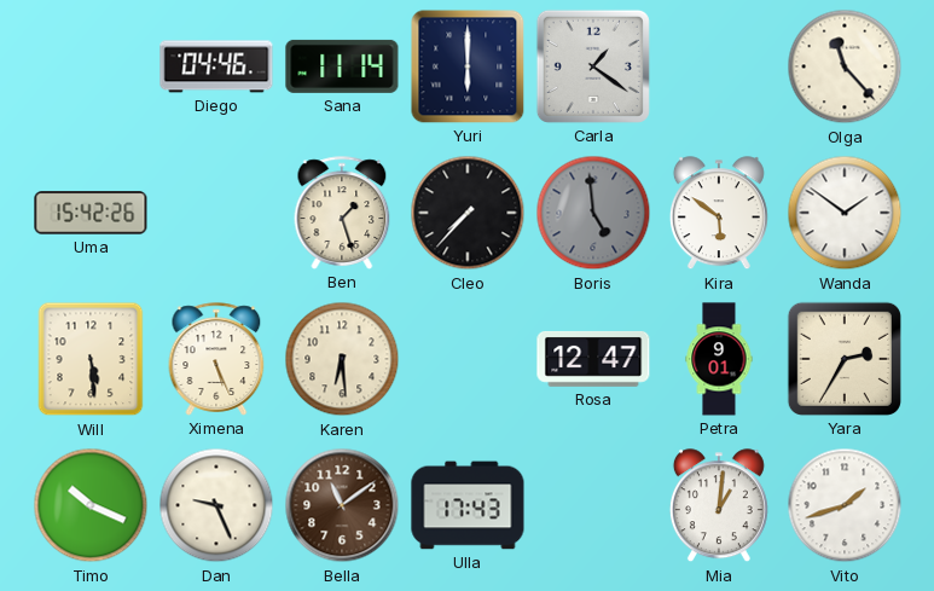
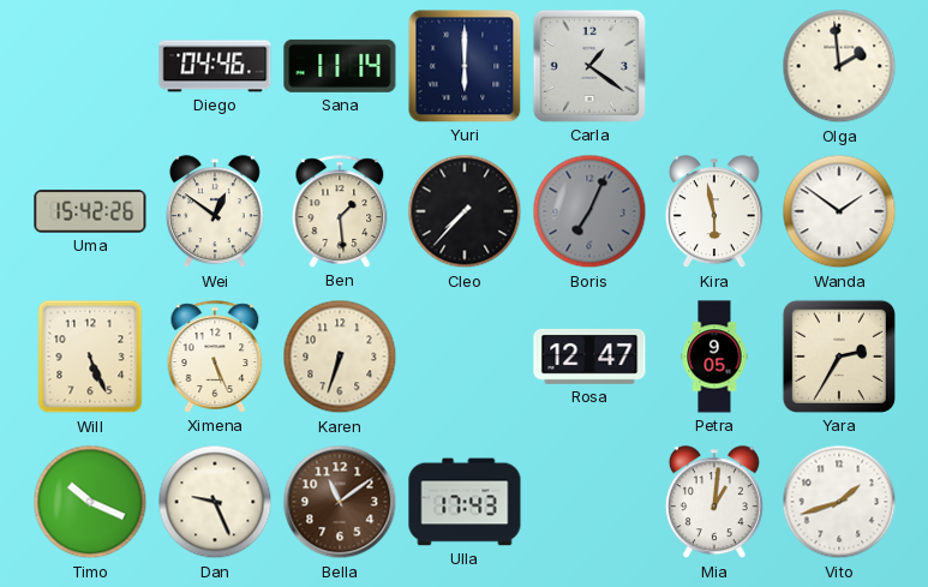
Olga: 11:23 -> 1:59
Wei: none -> 12:51
Ben: 1:27 -> 1:29
Boris: 4:59 -> 7:04
Kira: 5:51 -> 5:58
Will: 5:29 -> 5:26
Karen: 6:29 -> 6:33
Petra: 9:01 -> 9:05
